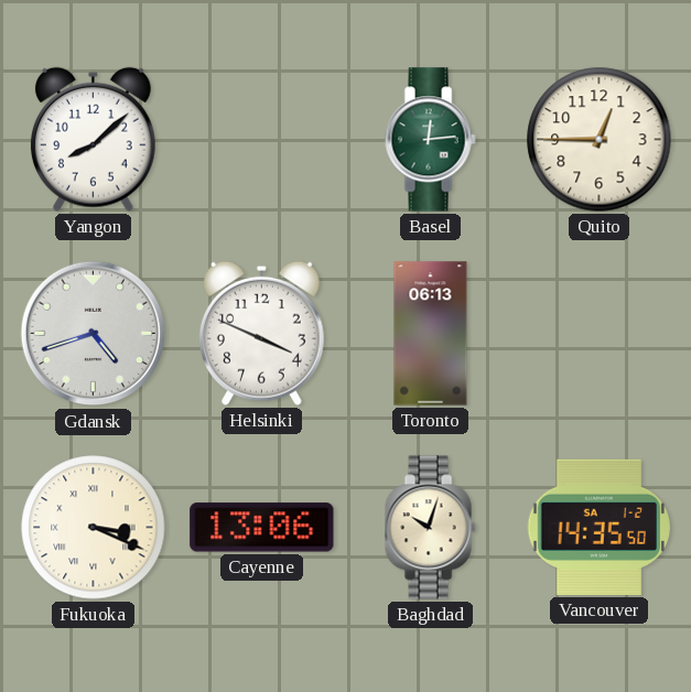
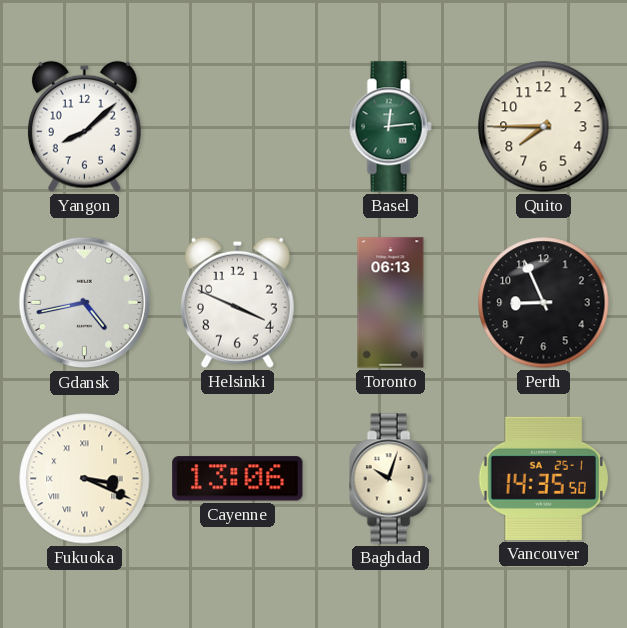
Quito: 12:45 -> 7:45
Gdansk: 4:42 -> 4:43
Perth: none -> 8:56
Vancouver date: SA 1-2 -> SA 25-1
